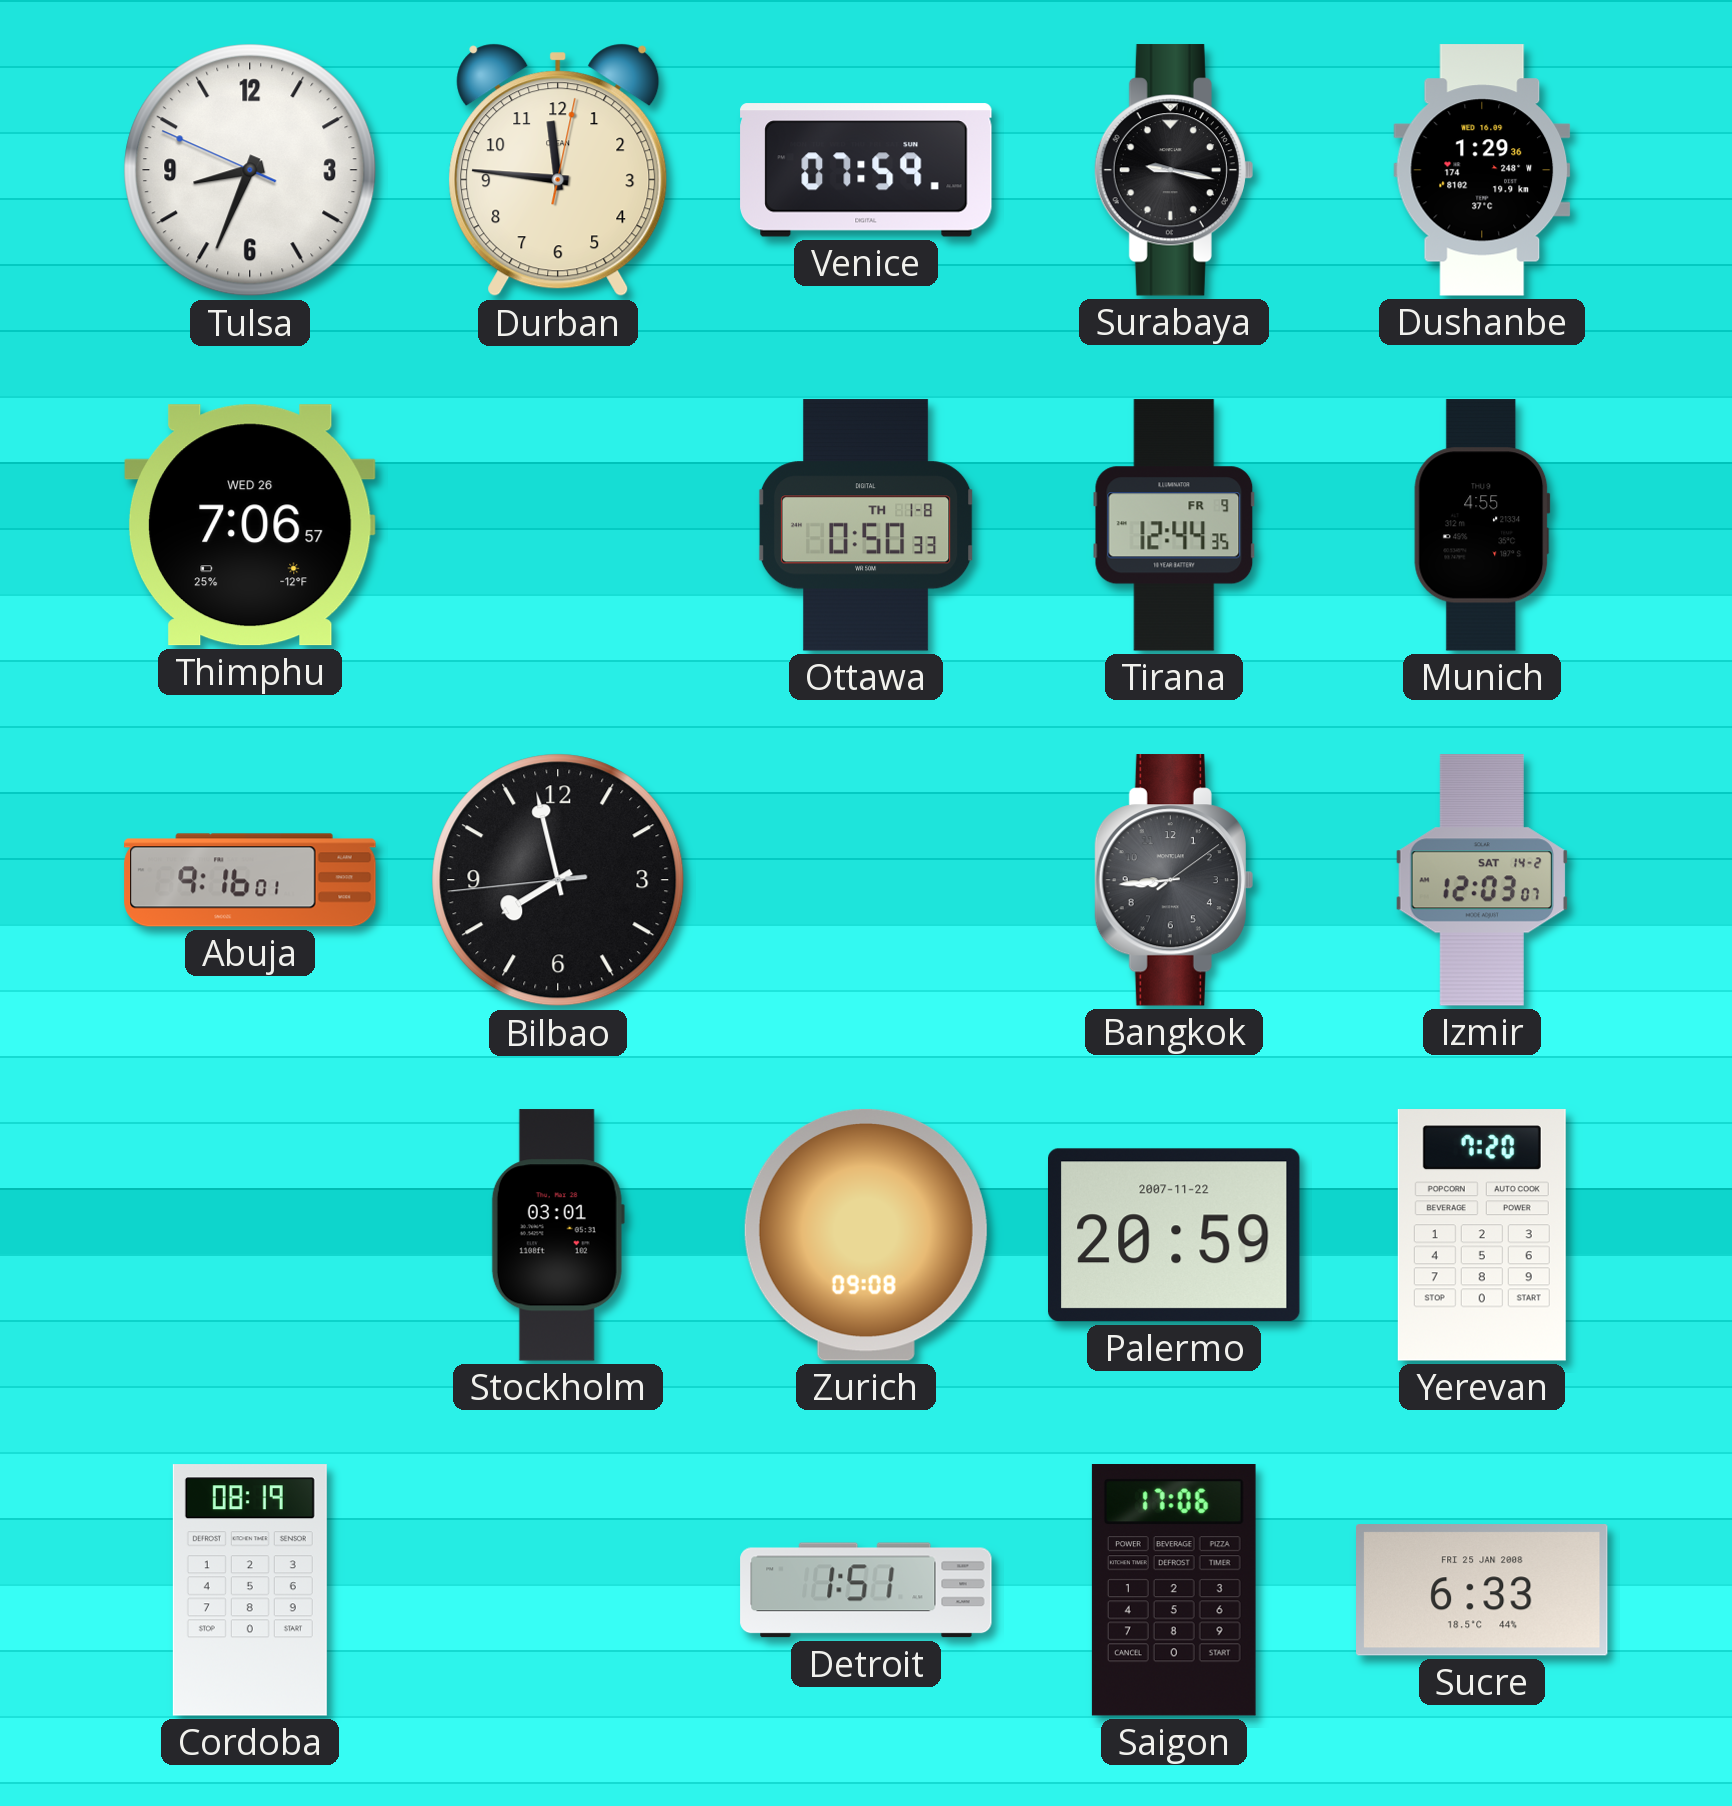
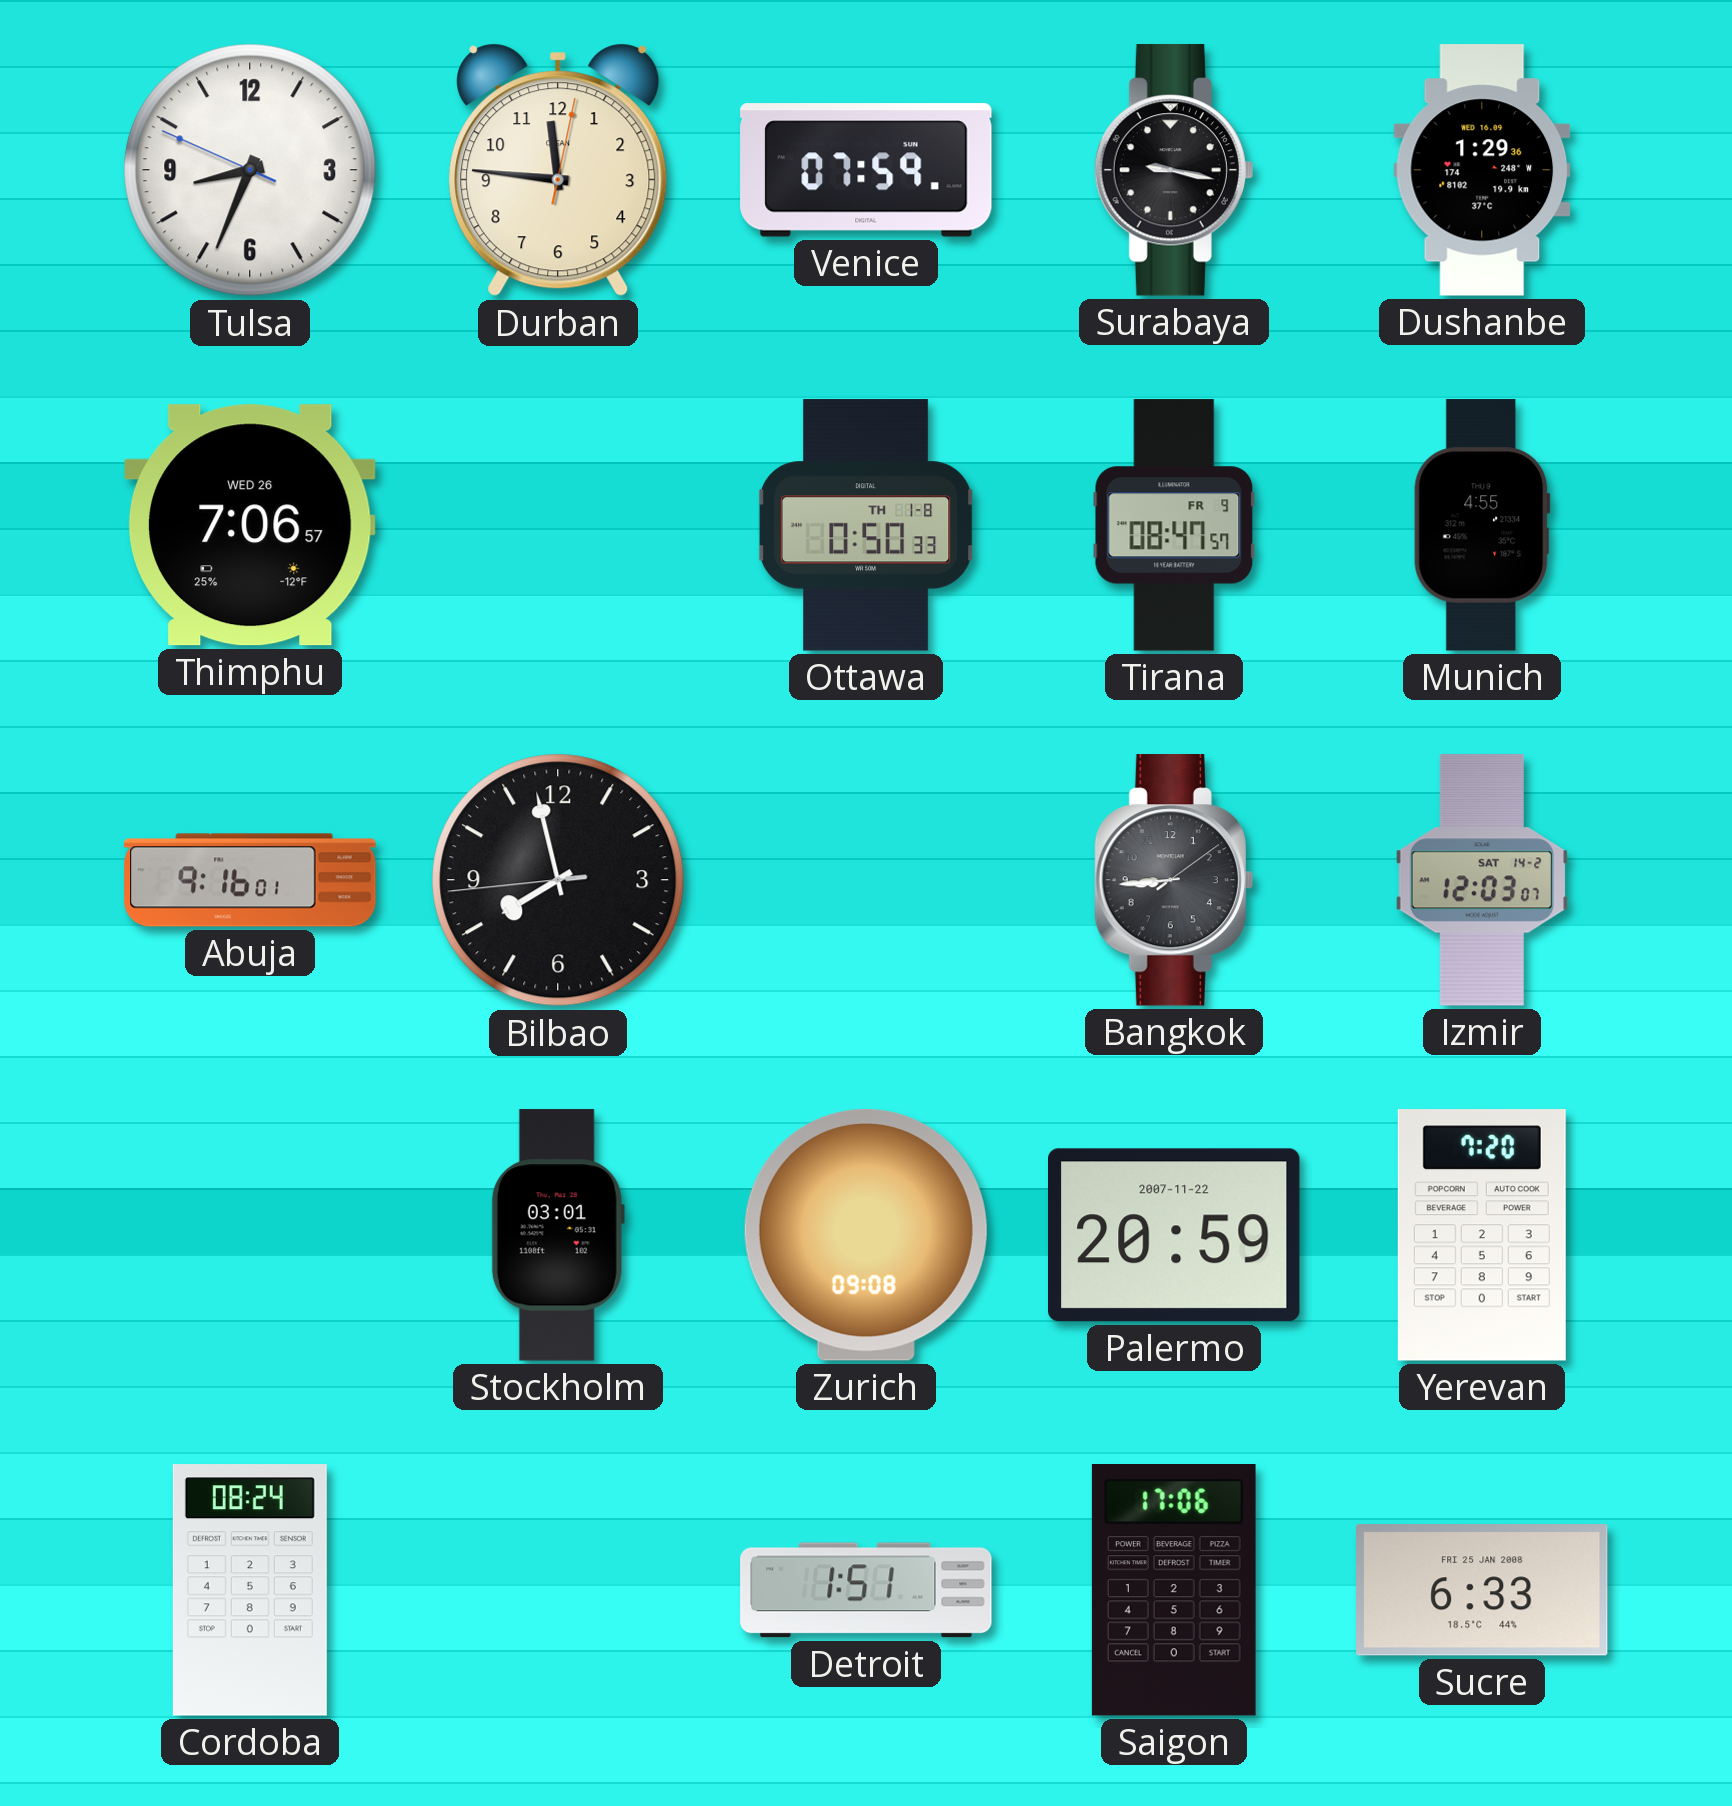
Tirana: 12:44 -> 08:47
Cordoba: 08:19 -> 08:24
